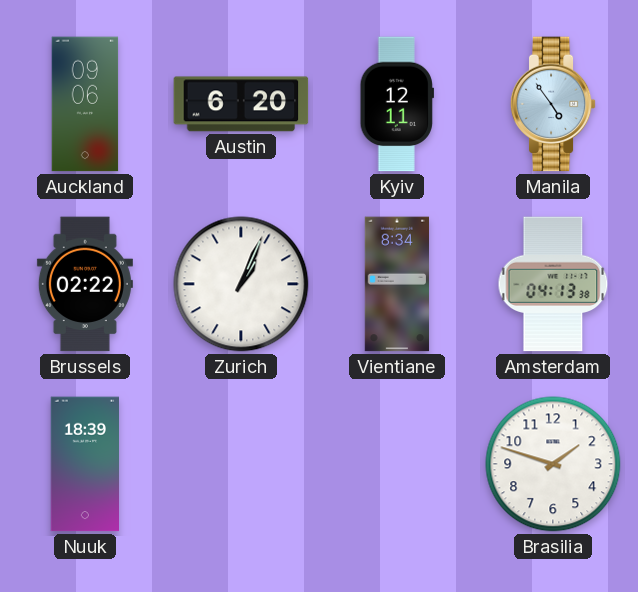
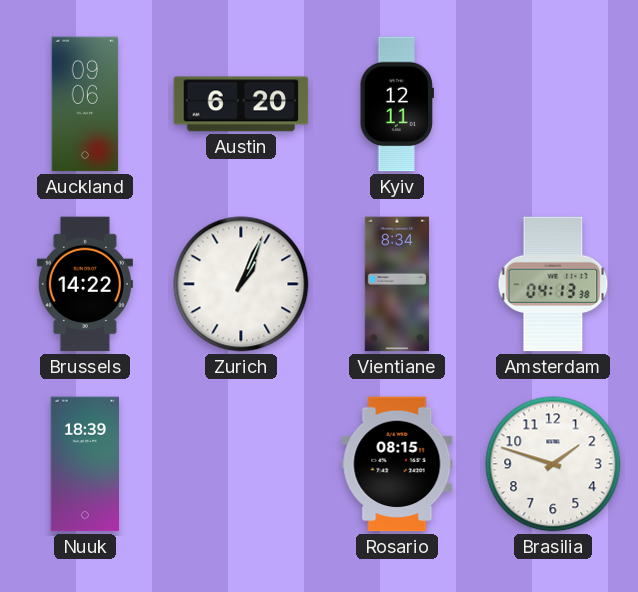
Manila: 4:54 -> none
Brussels: 02:22 -> 14:22
Rosario: none -> 08:15
